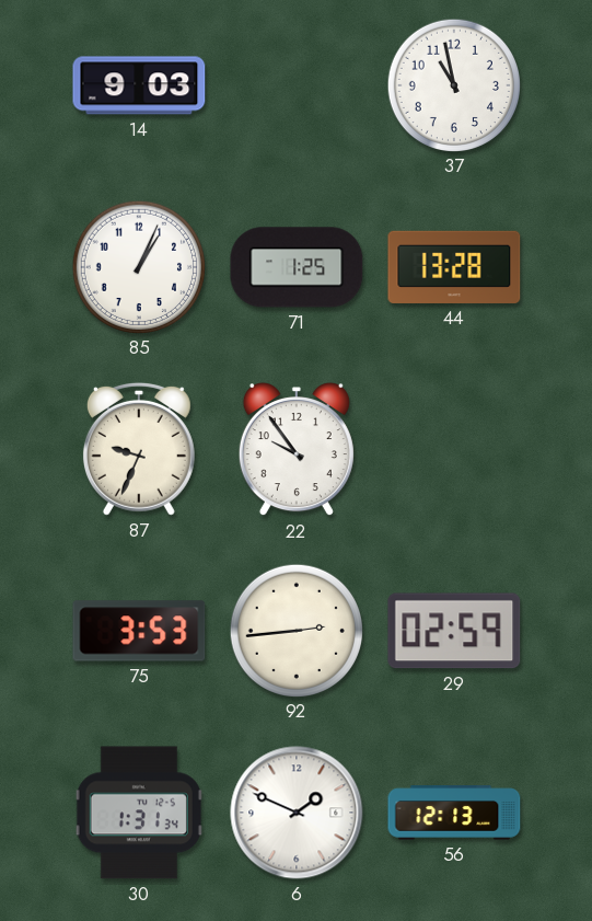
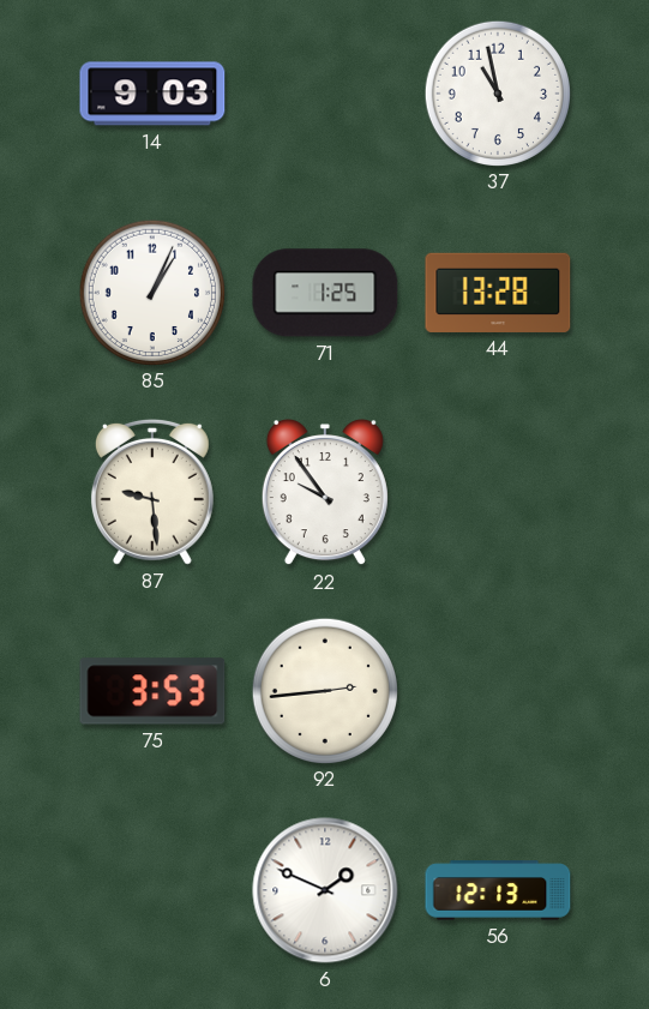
87: 9:34 -> 9:29
29: 02:59 -> none
30: 1:31 -> none
